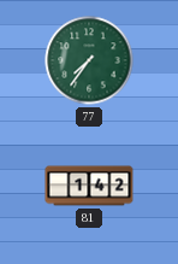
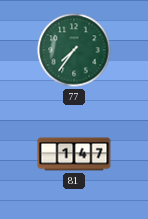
81: 1:42 -> 1:47
